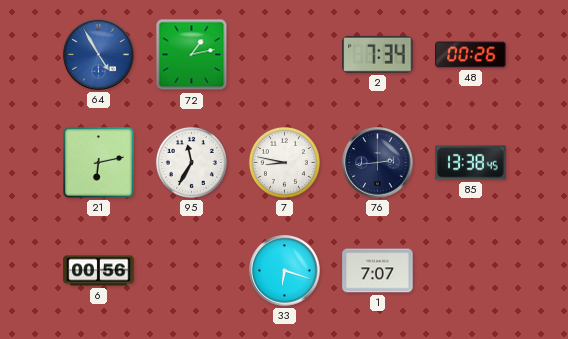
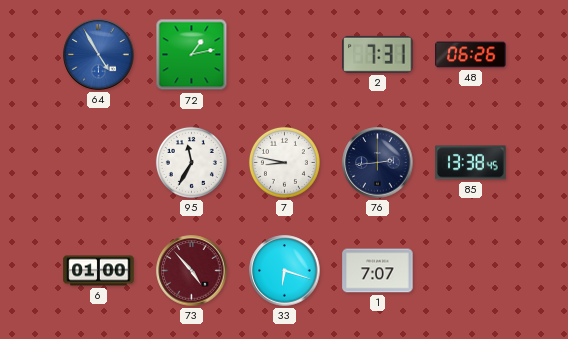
2: 7:34 -> 7:31
48: 00:26 -> 06:26
21: 6:13 -> none
6: 00:56 -> 01:00
73: none -> 4:53
